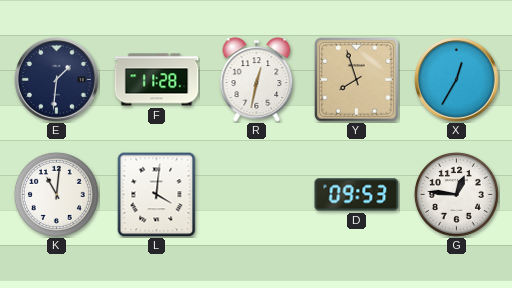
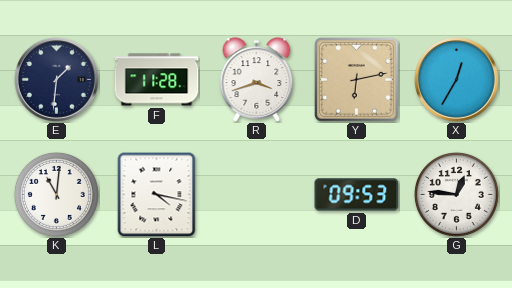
R: 12:32 -> 3:42
Y: 7:57 -> 6:13
L: 4:01 -> 4:17
